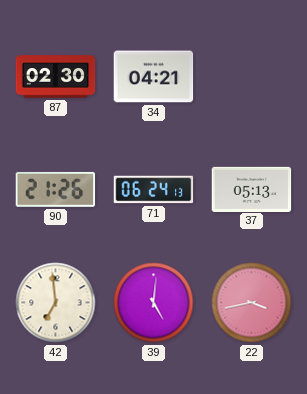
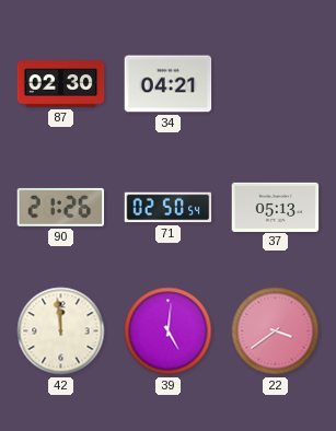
71: 06:24 -> 02:50
42: 6:59 -> 11:59
22: 3:43 -> 3:39
